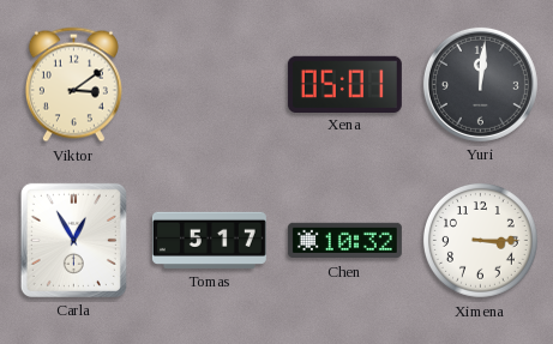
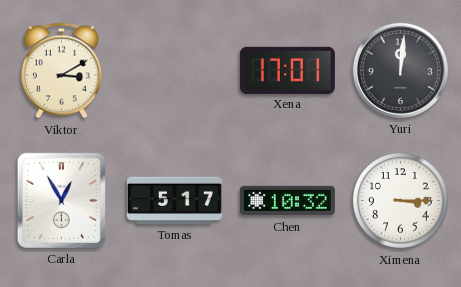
Viktor: 3:09 -> 3:10
Xena: 05:01 -> 17:01
